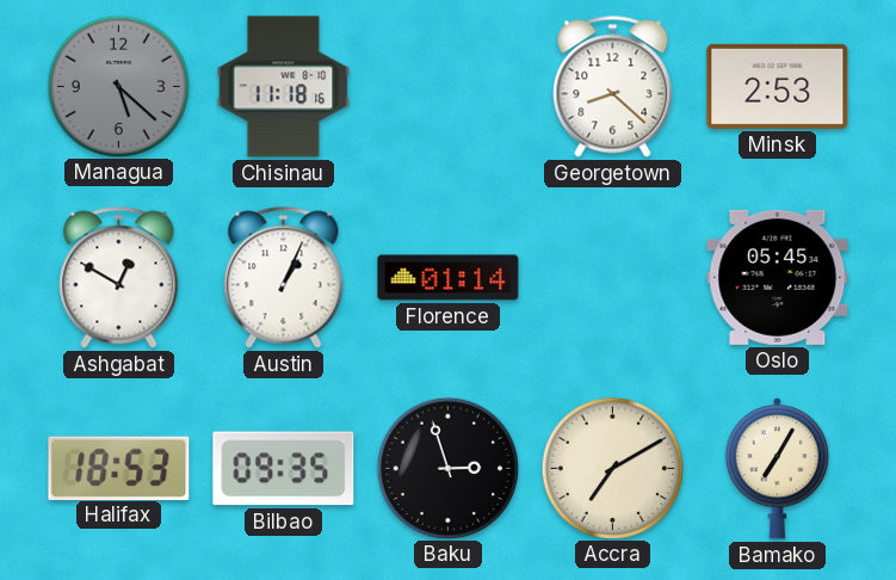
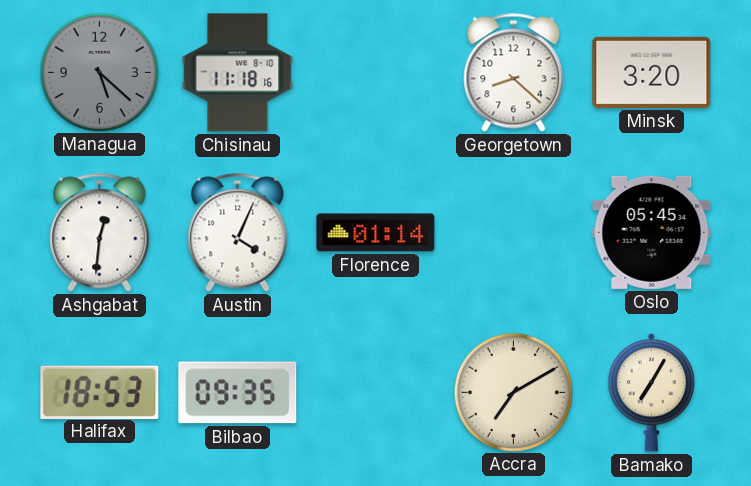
Minsk: 2:53 -> 3:20
Ashgabat: 12:50 -> 12:31
Austin: 1:04 -> 4:04
Baku: 2:57 -> none
